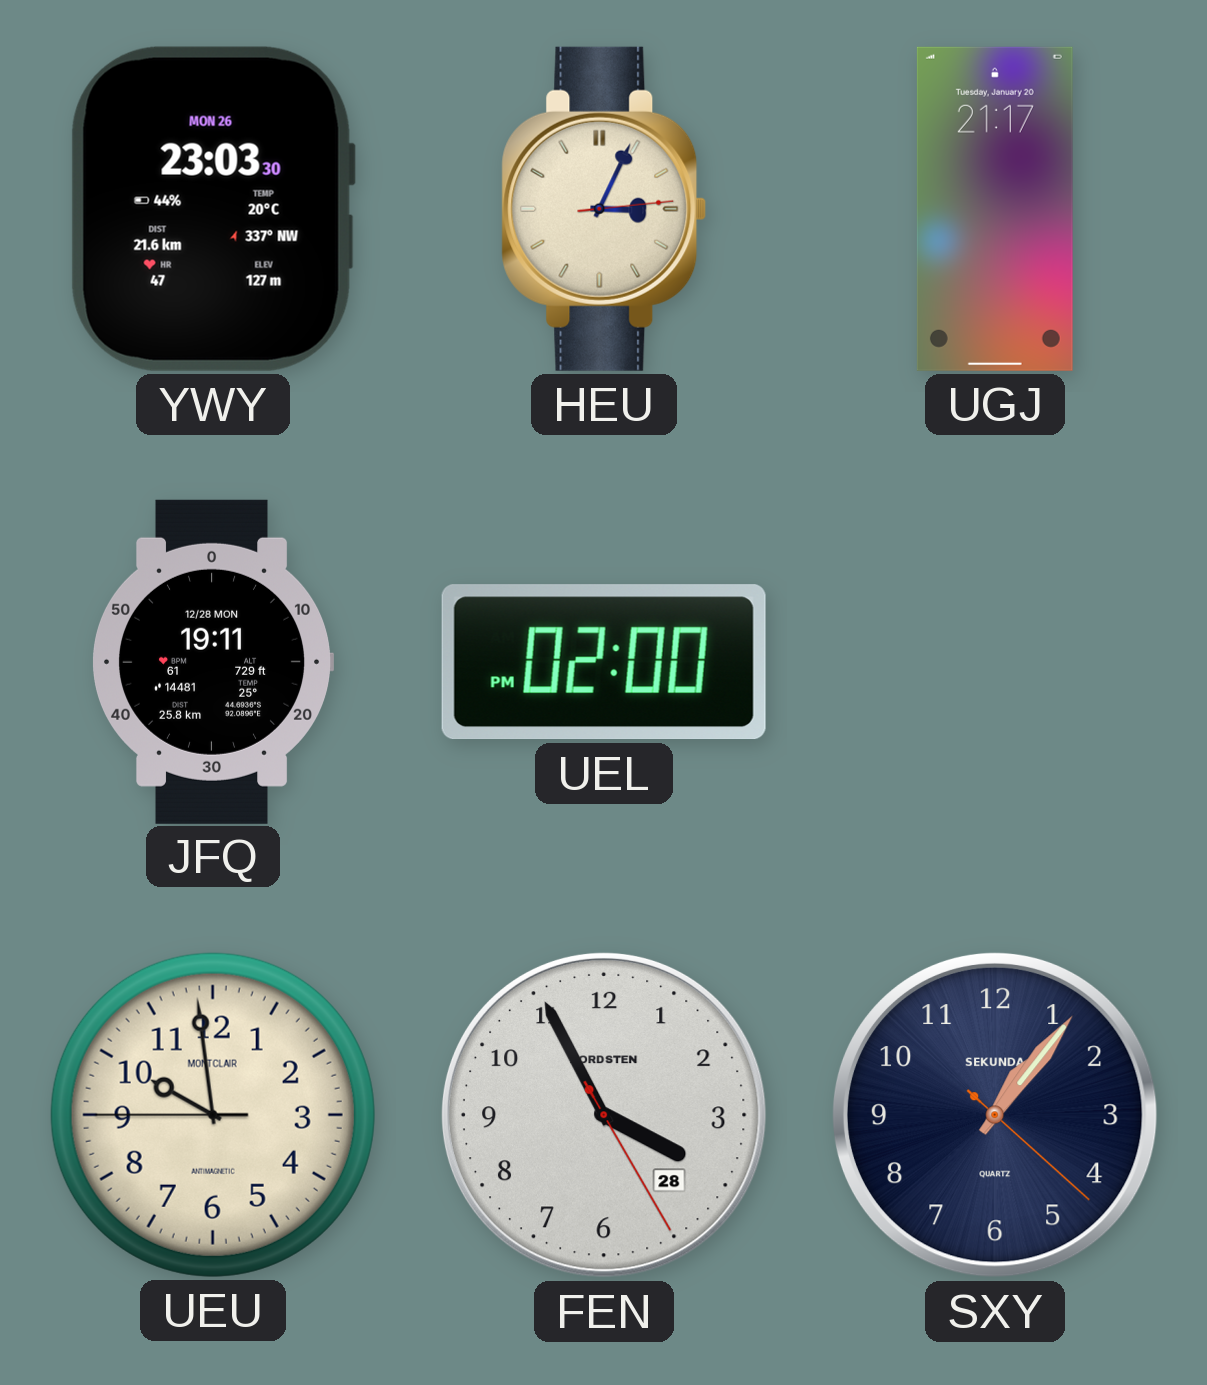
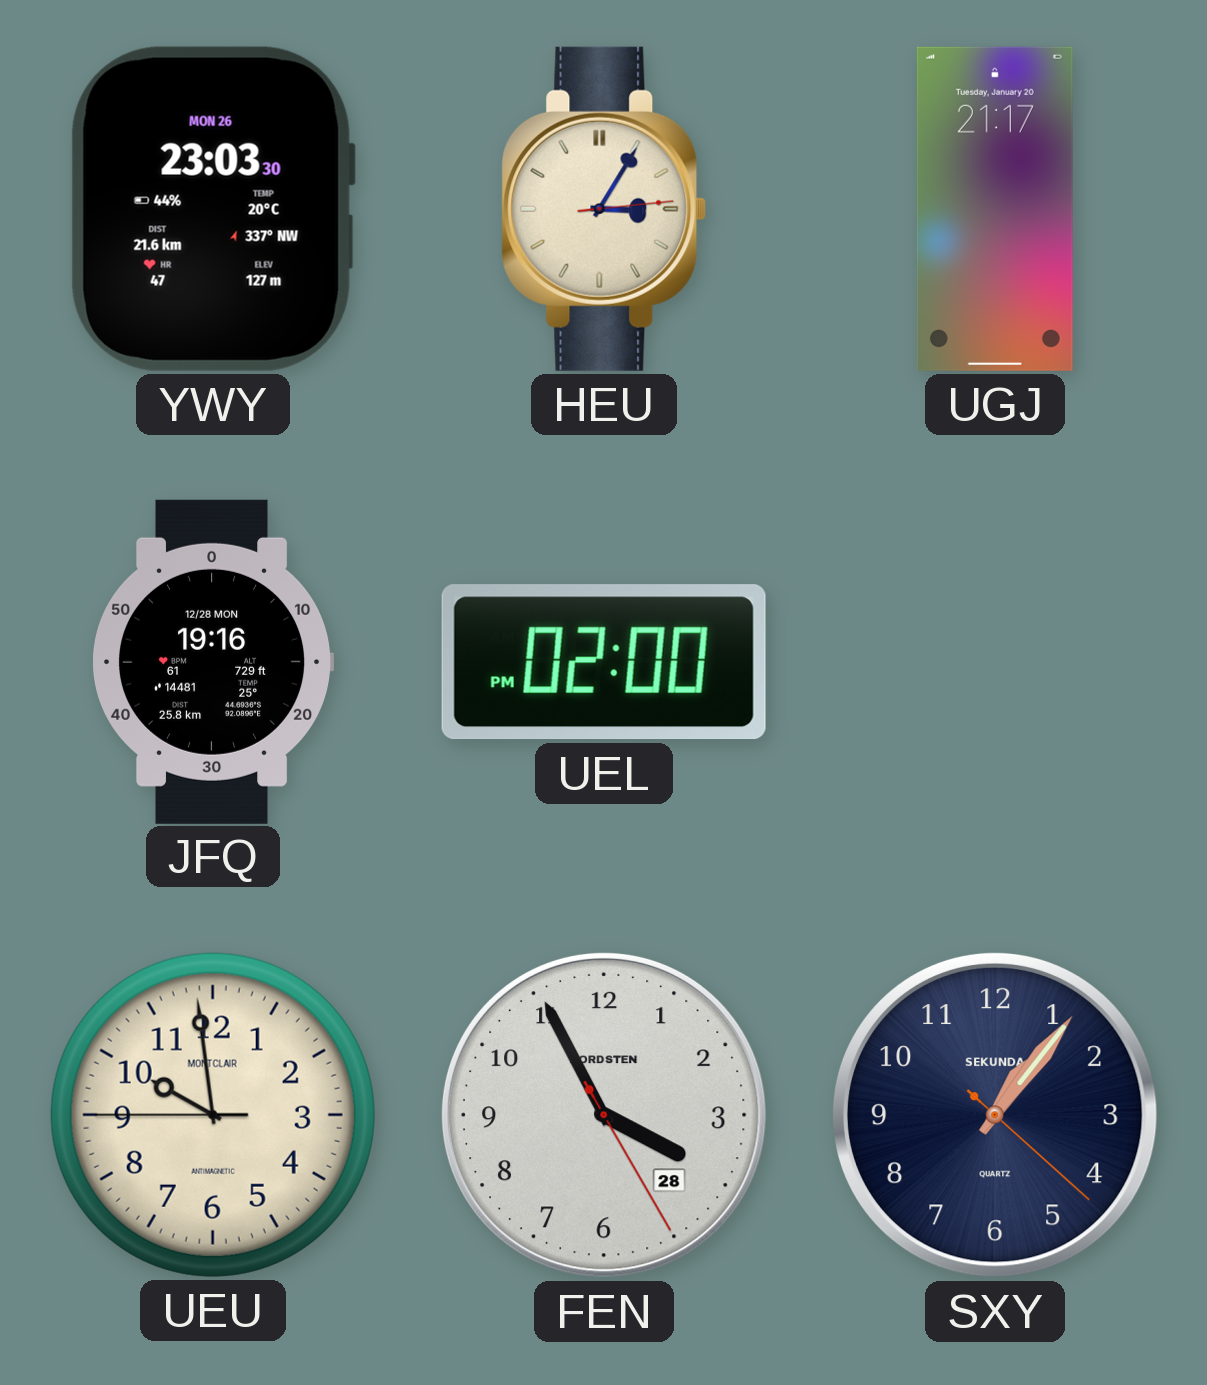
HEU: 3:04 -> 3:05
JFQ: 19:11 -> 19:16
